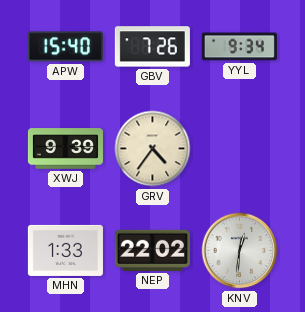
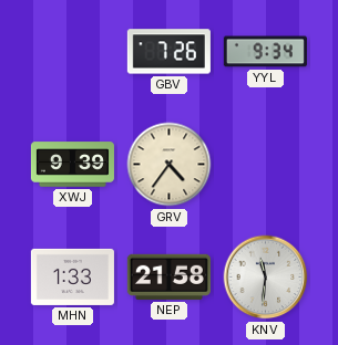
APW: 15:40 -> none
NEP: 22:02 -> 21:58
KNV: 12:31 -> 11:31
